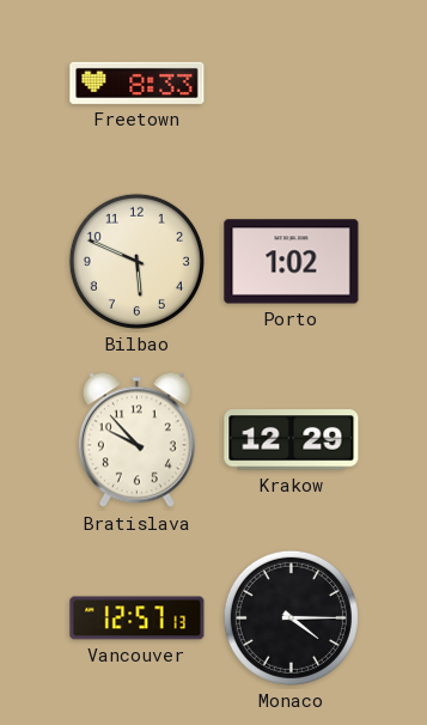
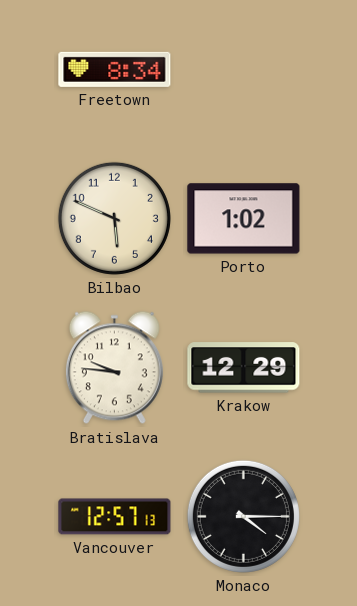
Freetown: 8:33 -> 8:34
Bratislava: 9:53 -> 9:46
